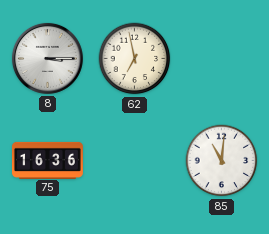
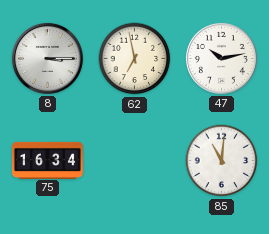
47: none -> 10:13
75: 16:36 -> 16:34
